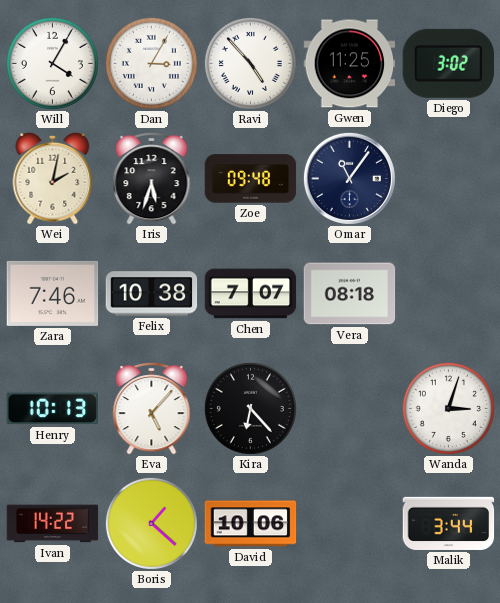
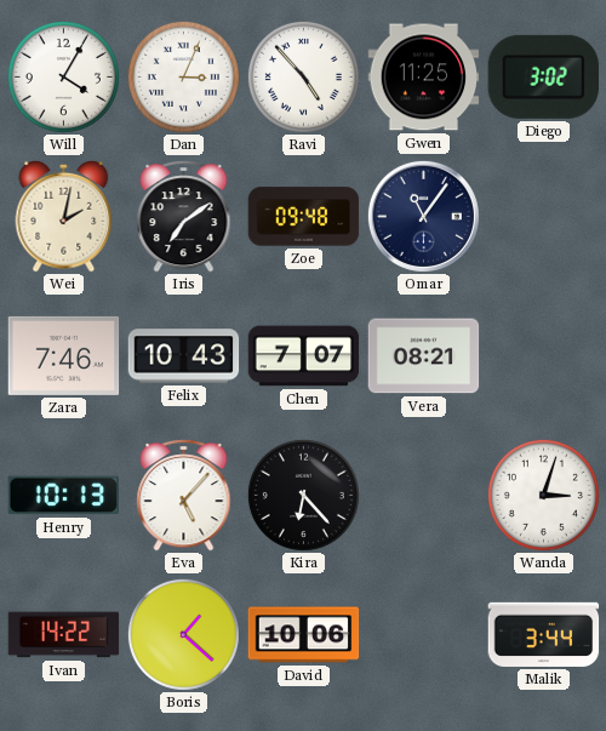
Dan: 3:05 -> 3:04
Iris: 5:33 -> 7:09
Felix: 10:38 -> 10:43
Vera: 08:18 -> 08:21
